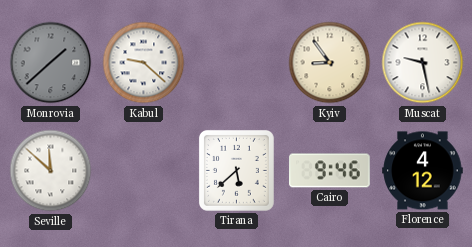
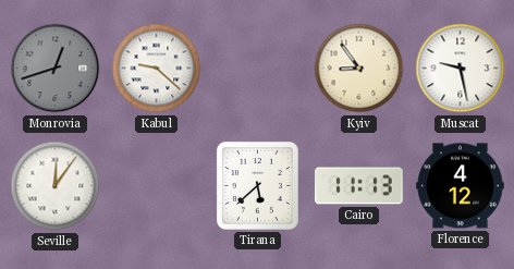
Monrovia: 1:38 -> 12:42
Seville: 11:52 -> 12:06
Cairo: 9:46 -> 11:13
